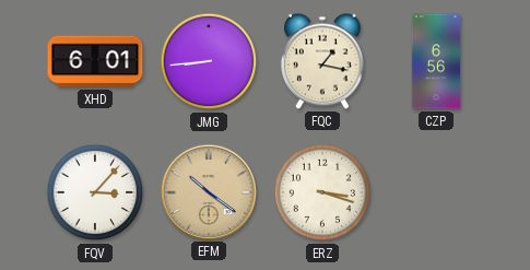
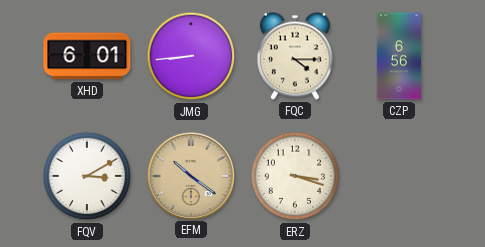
FQC: 1:17 -> 4:15
FQV: 3:07 -> 3:10
